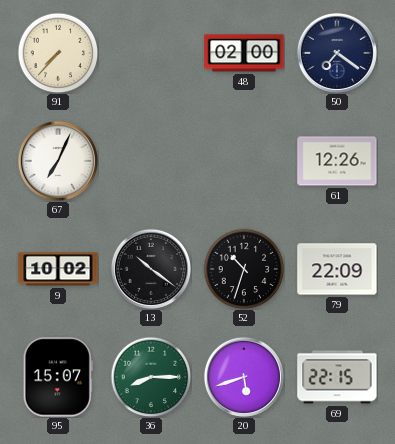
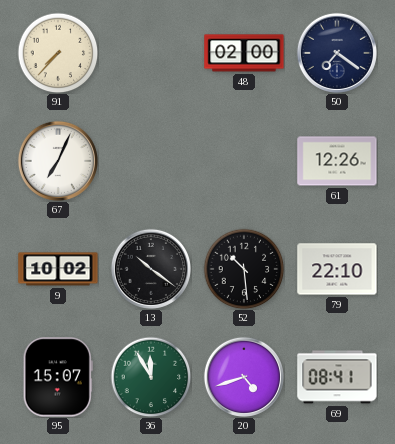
52: 10:33 -> 10:29
79: 22:09 -> 22:10
36: 8:15 -> 11:55
20: 5:42 -> 4:42
69: 22:15 -> 08:41
